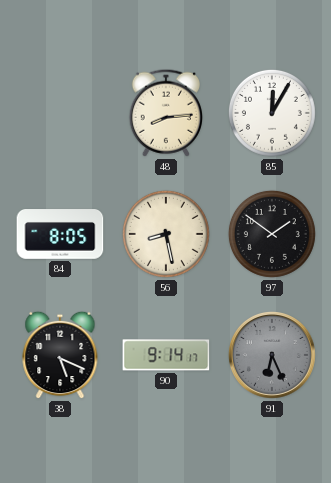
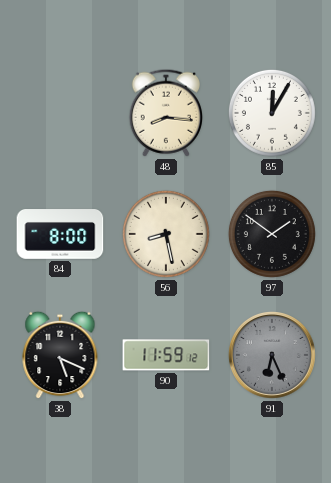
48: 8:14 -> 8:16
84: 8:05 -> 8:00
90: 9:14 -> 11:59
